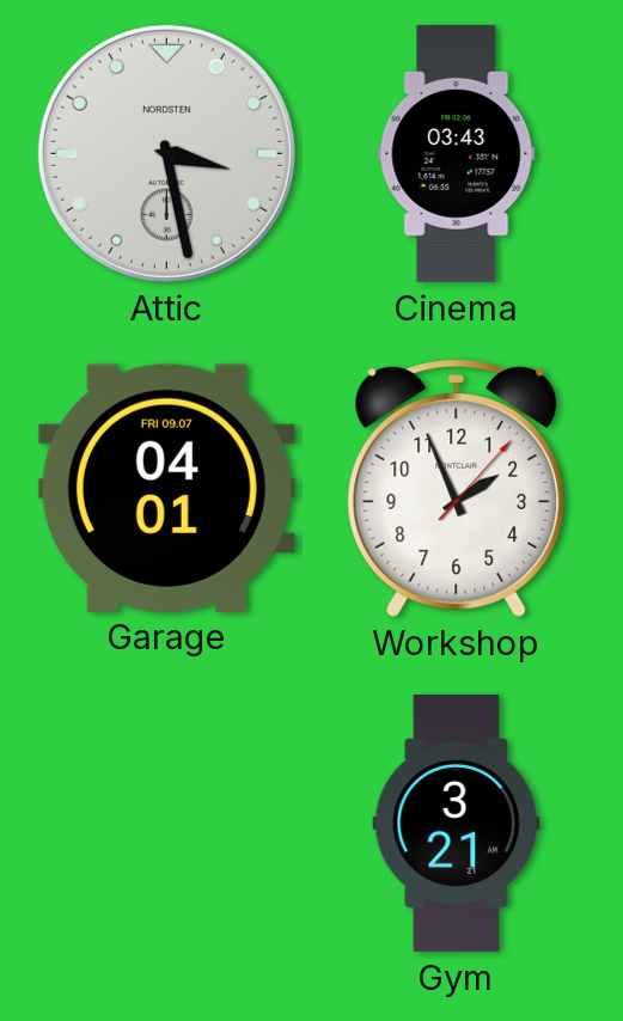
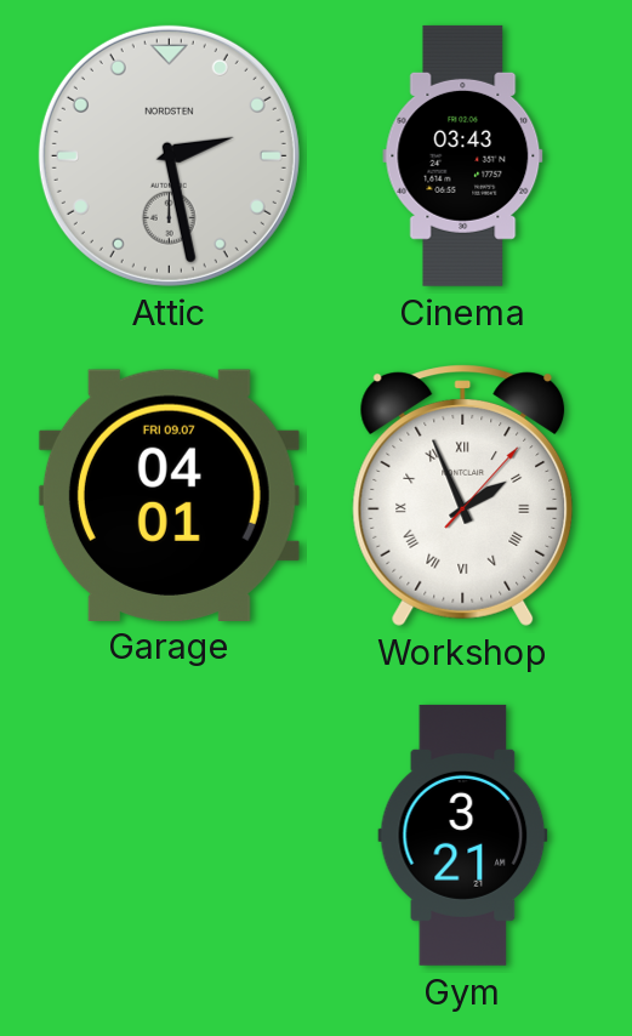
Attic: 3:28 -> 2:28
Workshop numerals: Arabic -> Roman
